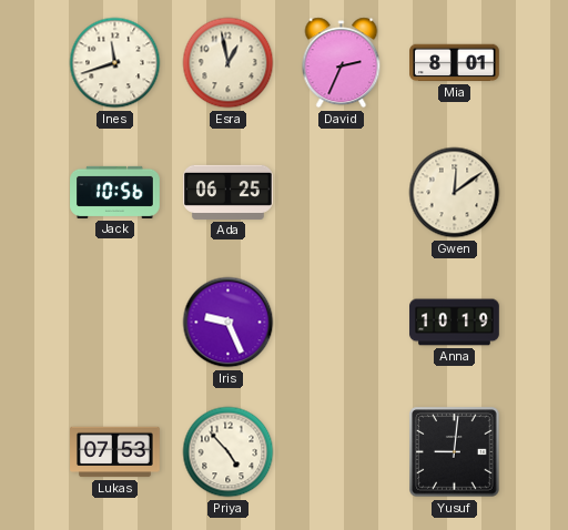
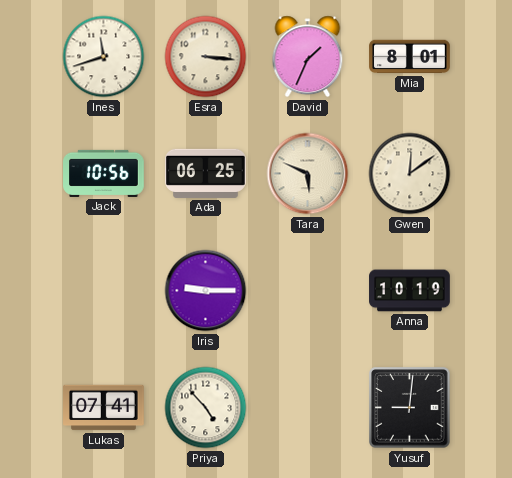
Esra: 12:58 -> 3:16
David: 2:34 -> 1:34
Tara: none -> 5:49
Iris: 9:26 -> 9:15
Lukas: 07:53 -> 07:41
